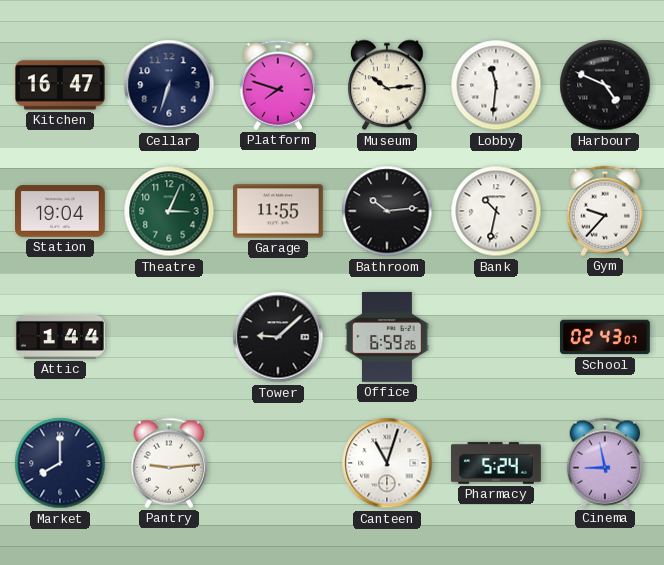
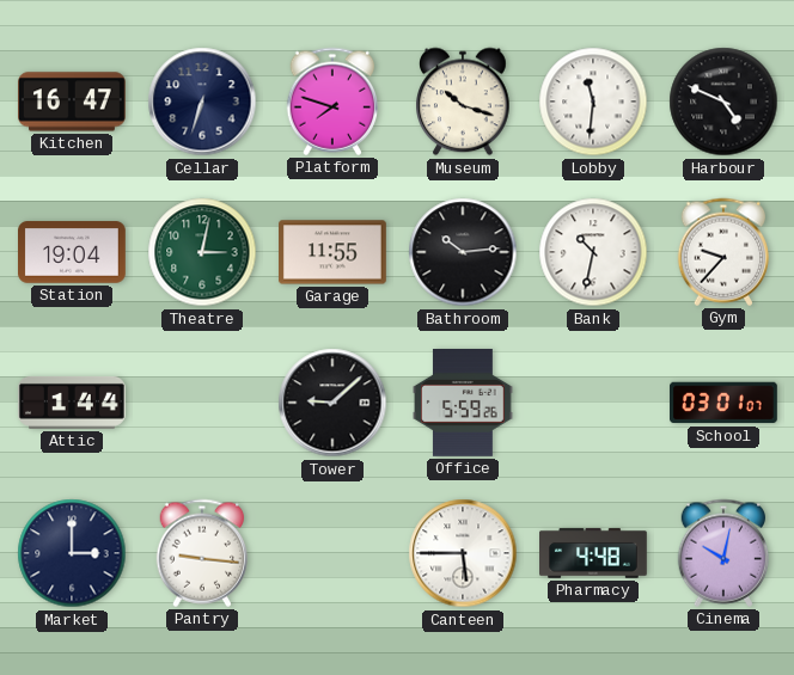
Museum: 10:14 -> 10:18
Theatre: 3:04 -> 3:02
Office: 6:59 -> 5:59
School: 02:43 -> 03:01
Market: 8:00 -> 3:00
Pantry: 9:14 -> 9:16
Canteen: 11:03 -> 5:45
Pharmacy: 5:24 -> 4:48
Cinema: 8:58 -> 10:02
